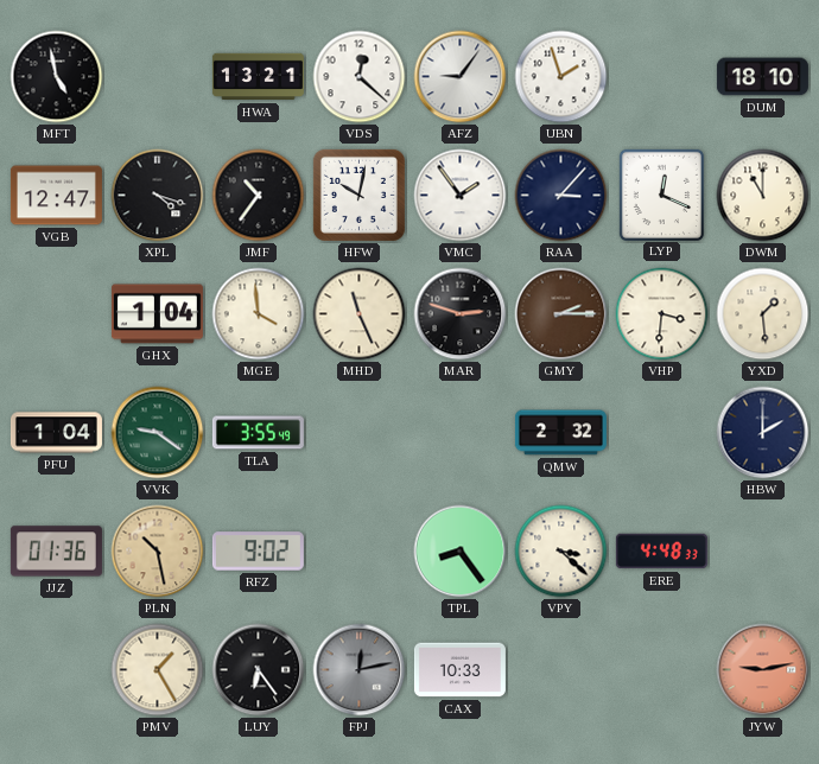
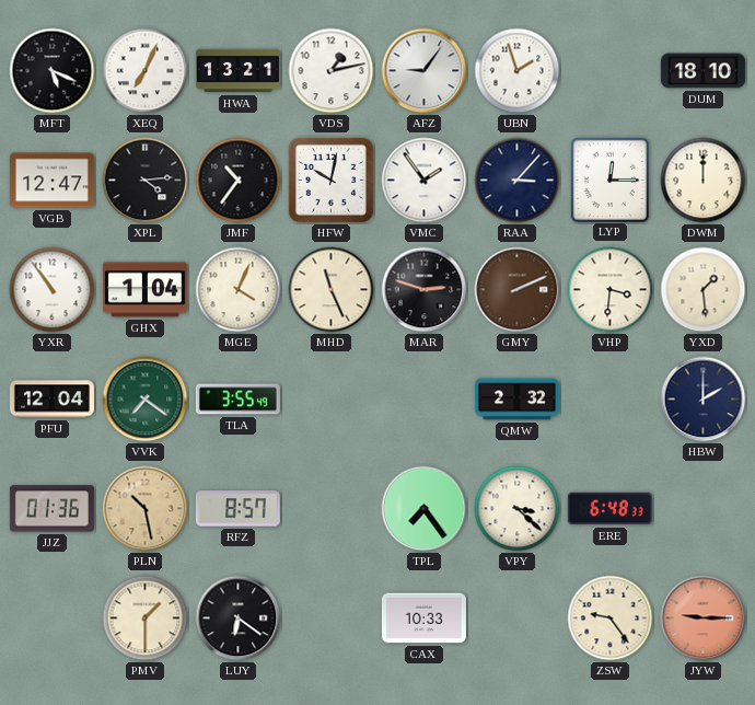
MFT: 4:58 -> 5:19
XEQ: none -> 7:04
VDS: 12:22 -> 1:13
XPL: 4:18 -> 4:14
LYP: 12:19 -> 12:15
DWM: 11:00 -> 12:00
YXR: none -> 10:54
MGE: 3:59 -> 4:04
GMY: 2:15 -> 2:11
PFU: 1:04 -> 12:04
VVK: 9:21 -> 7:21
RFZ: 9:02 -> 8:57
TPL: 8:24 -> 7:24
ERE: 4:48 -> 6:48
PMV: 1:25 -> 1:30
LUY: 6:24 -> 6:21
FPJ: 12:13 -> none
ZSW: none -> 9:24
JYW: 9:13 -> 9:15
